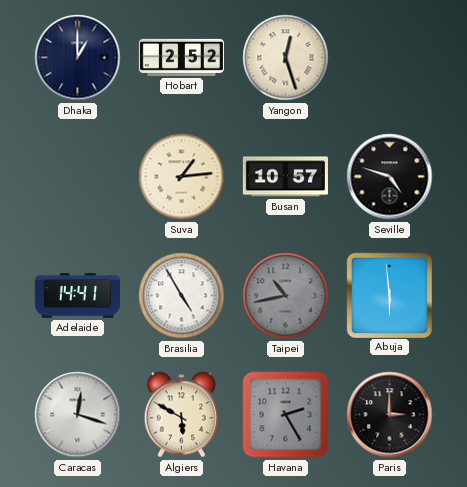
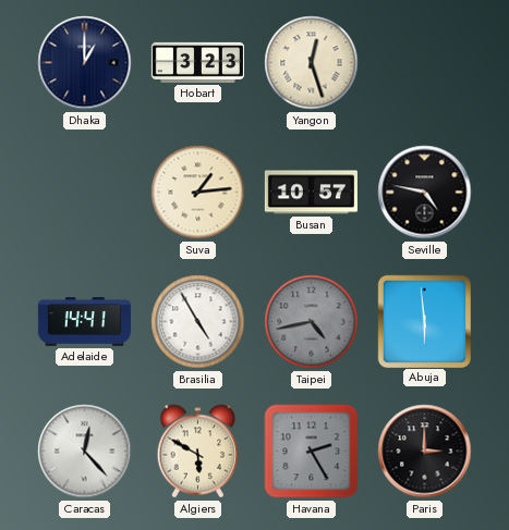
Hobart: 2:52 -> 3:23
Seville: 4:48 -> 4:47
Taipei: 10:43 -> 4:43
Caracas: 12:18 -> 12:23
